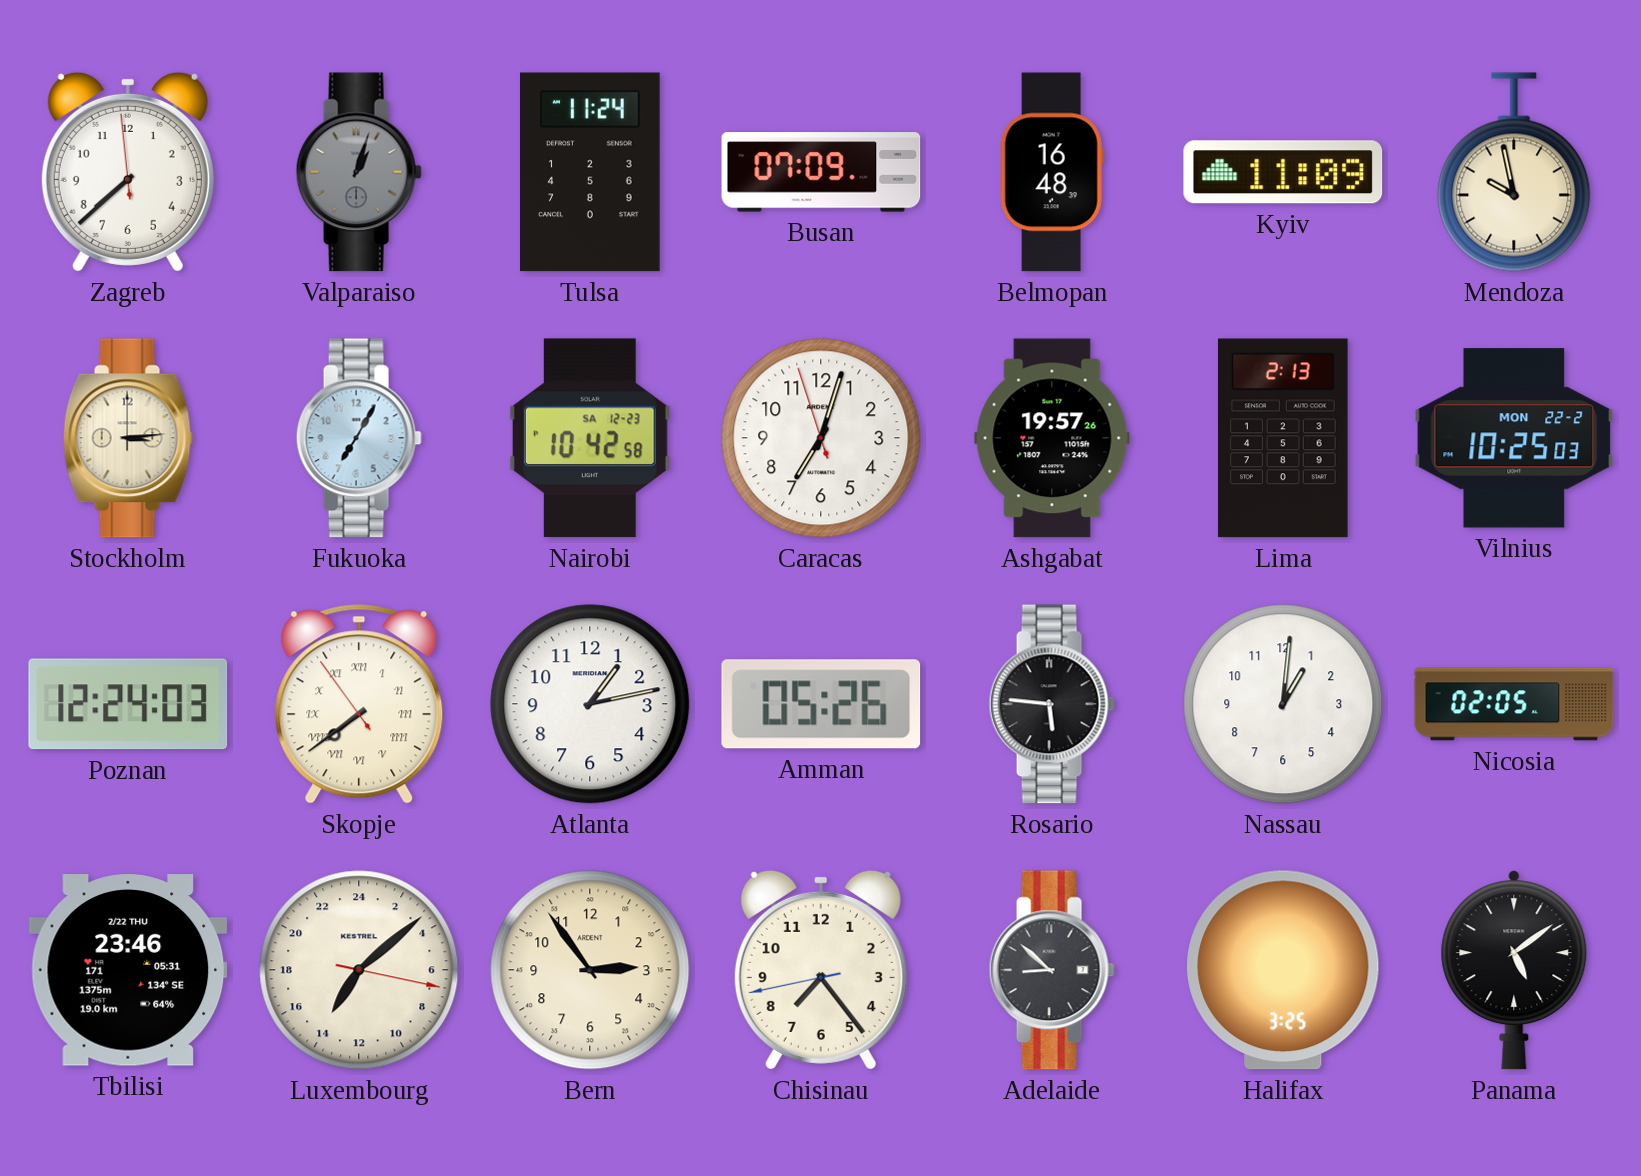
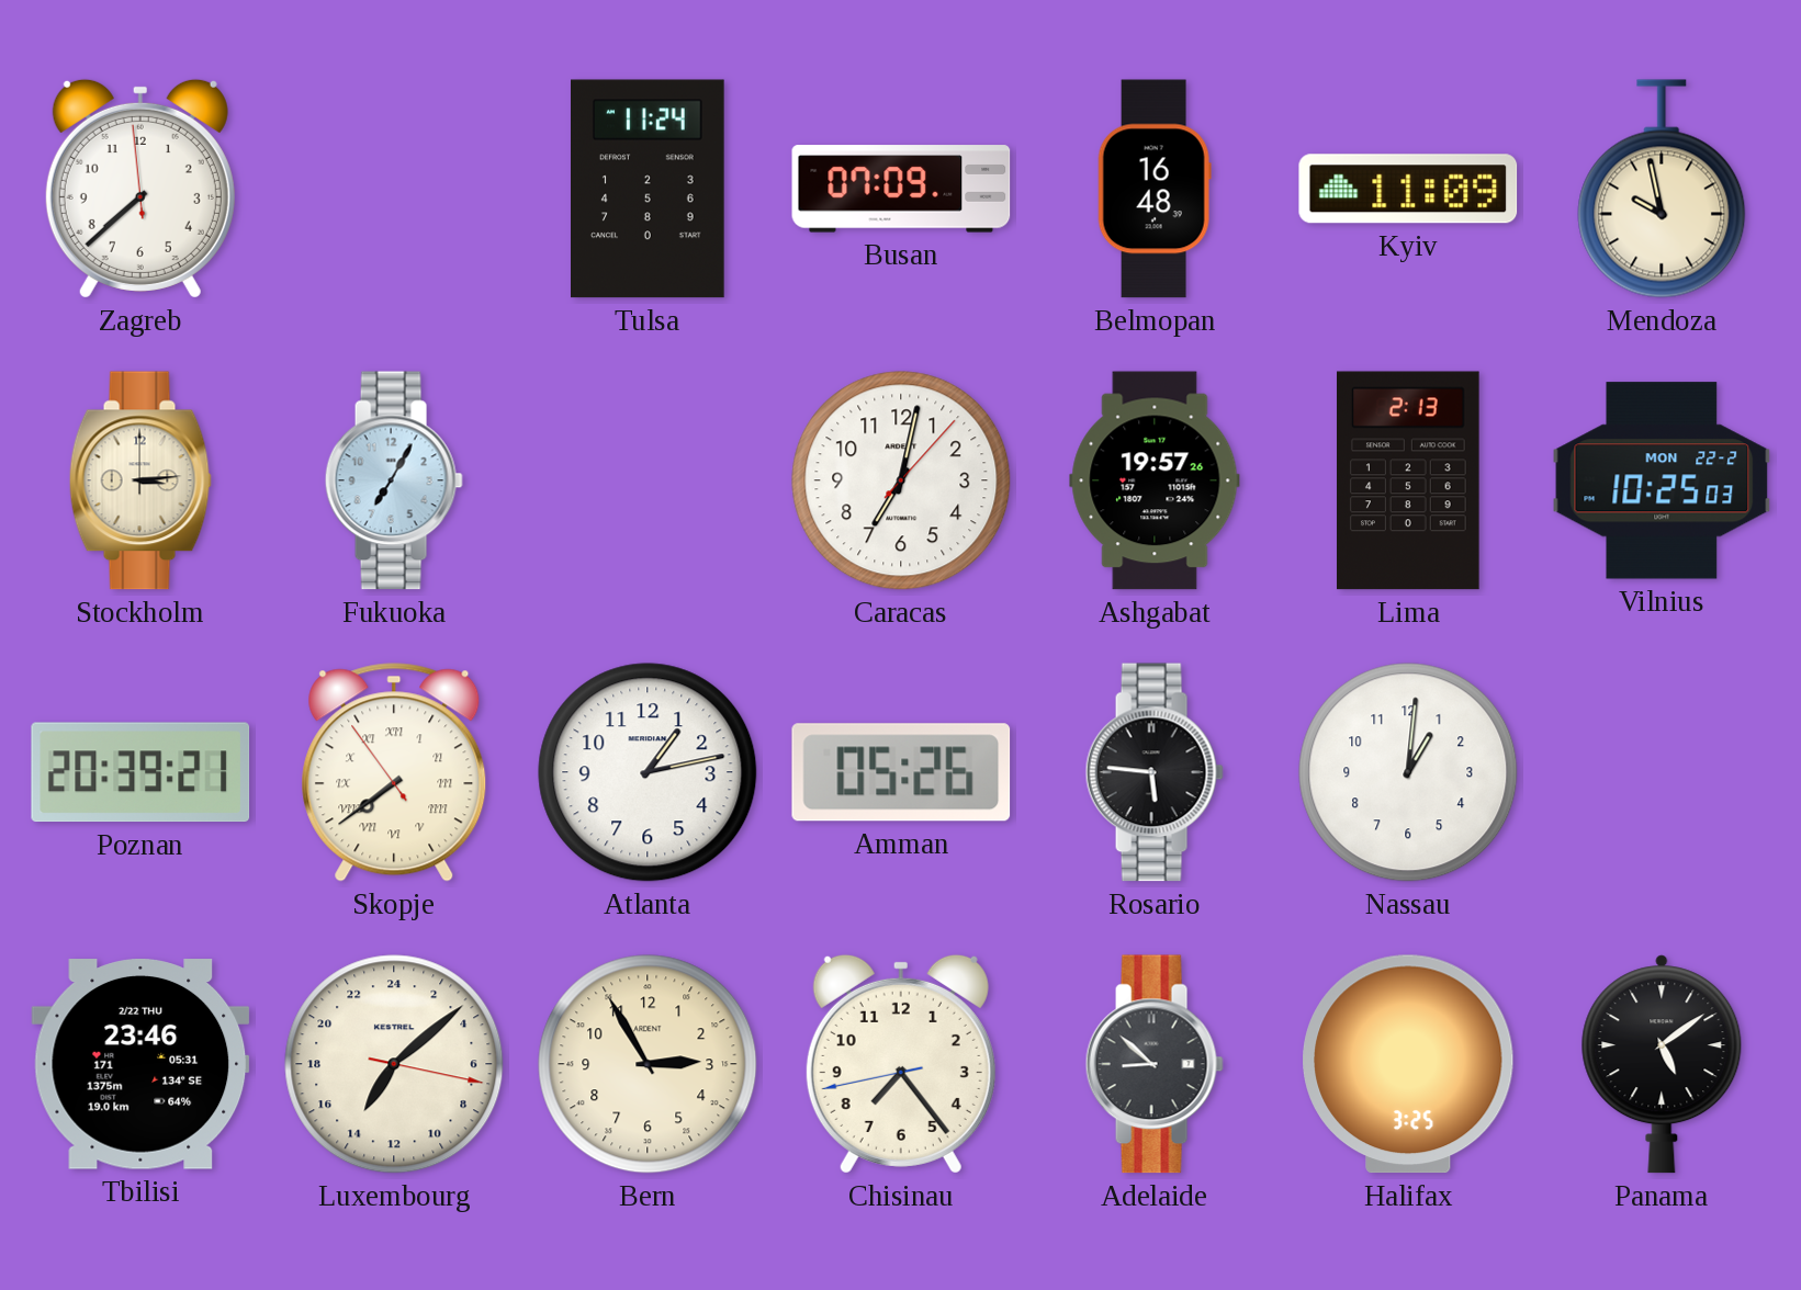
Valparaiso: 1:03 -> none
Nairobi: 10:42 -> none
Caracas: 7:02:57 -> 7:02:07
Poznan: 12:24 -> 20:39
Nicosia: 02:05 -> none
Bern: 2:54 -> 2:55
